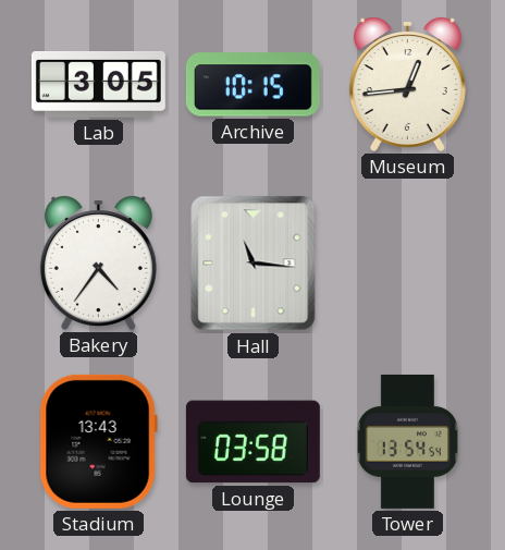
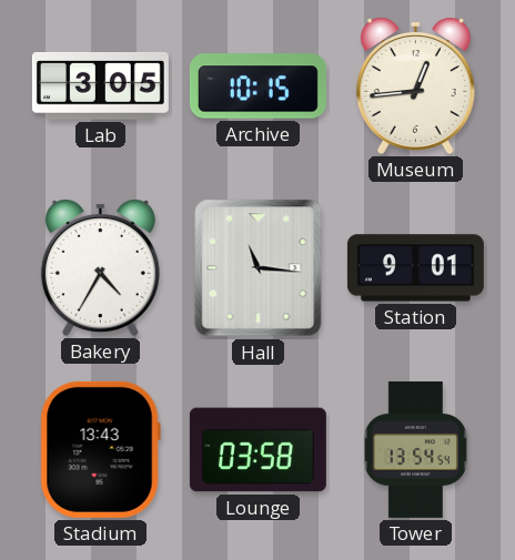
Bakery: 4:36 -> 4:35
Station: none -> 9:01
